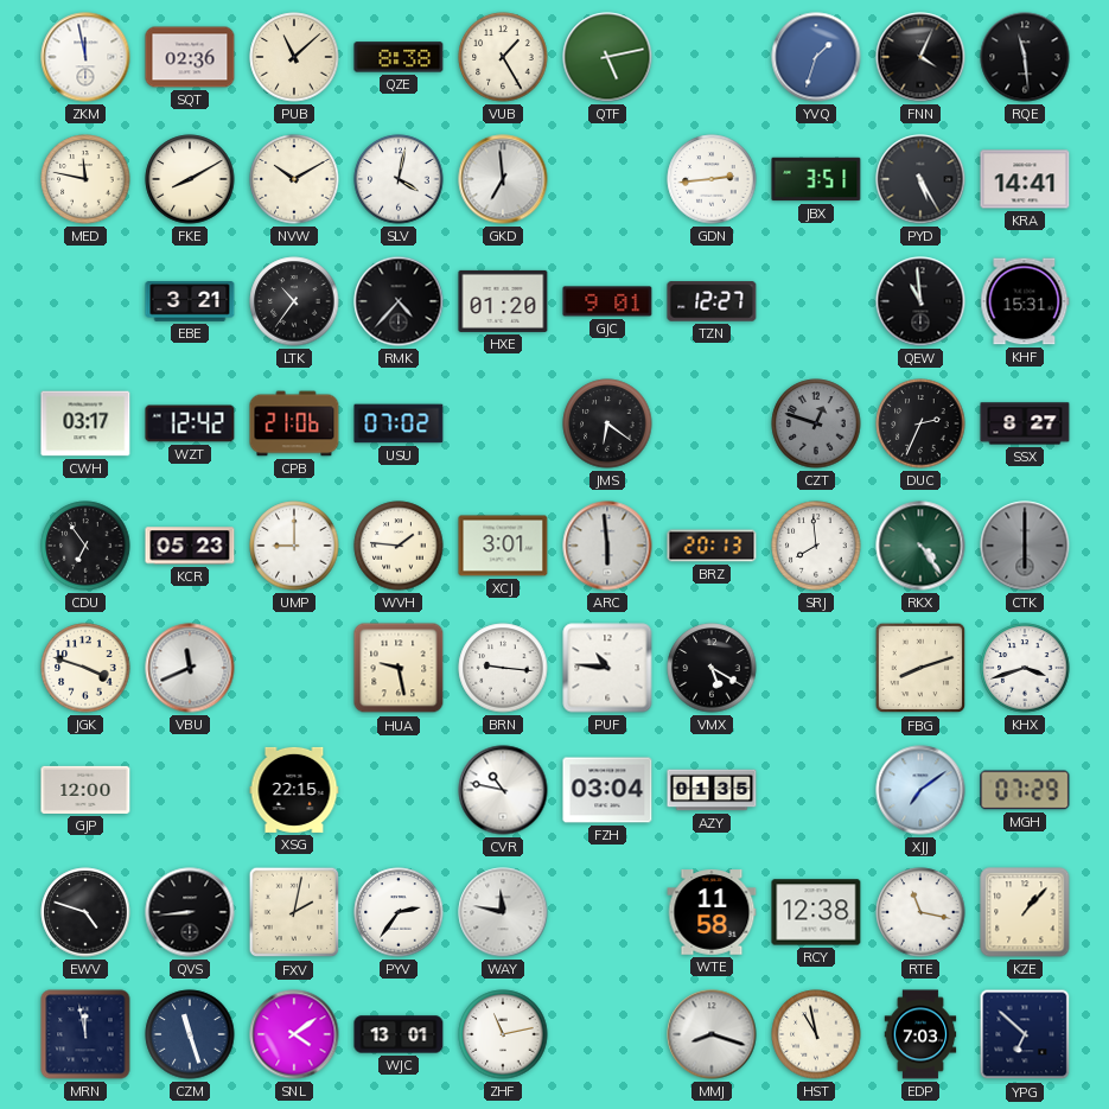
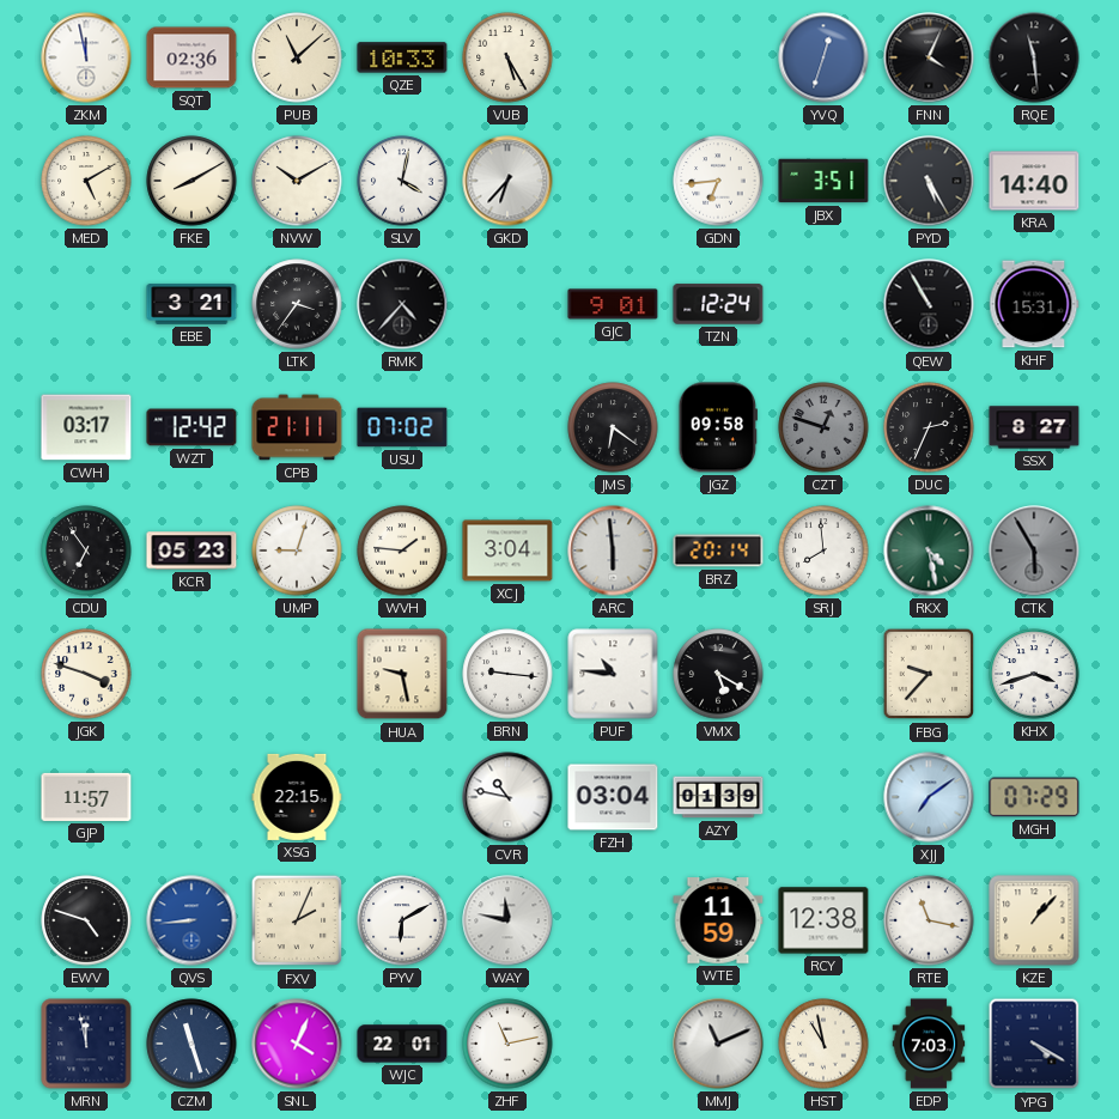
QZE: 8:38 -> 10:33
VUB: 1:25 -> 5:25
QTF: 5:13 -> none
YVQ: 1:33 -> 12:33
MED: 11:47 -> 5:10
GKD: 6:59 -> 6:37
GDN: 2:44 -> 6:44
KRA: 14:41 -> 14:40
LTK: 10:36 -> 3:36
HXE: 01:20 -> none
TZN: 12:27 -> 12:24
QEW: 10:59 -> 10:55
CPB: 21:06 -> 21:11
JGZ: none -> 09:58
UMP: 9:00 -> 9:03
XCJ: 3:01 -> 3:04
BRZ: 20:13 -> 20:14
RKX: 4:24 -> 4:28
CTK: 6:00 -> 5:55
VBU: 11:41 -> none
FBG: 8:12 -> 9:37
GJP: 12:00 -> 11:57
AZY: 01:35 -> 01:39
QVS dial: black -> blue
FXV: 2:02 -> 2:04
PYV: 2:36 -> 6:10
WTE: 11:58 -> 11:59
SNL: 4:09 -> 4:04
WJC: 13:01 -> 22:01
MMJ: 8:18 -> 11:11
YPG: 6:52 -> 4:20
